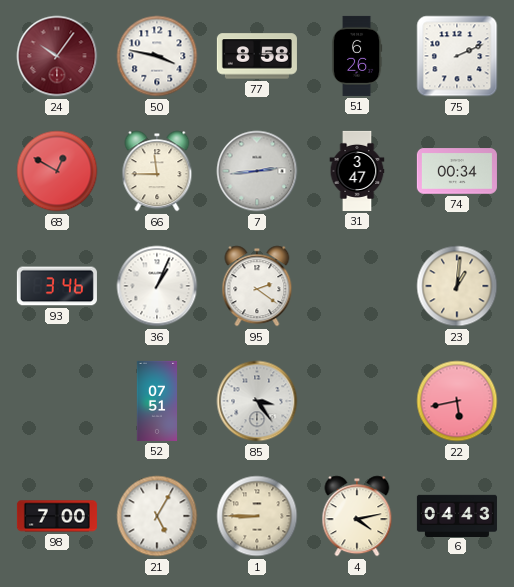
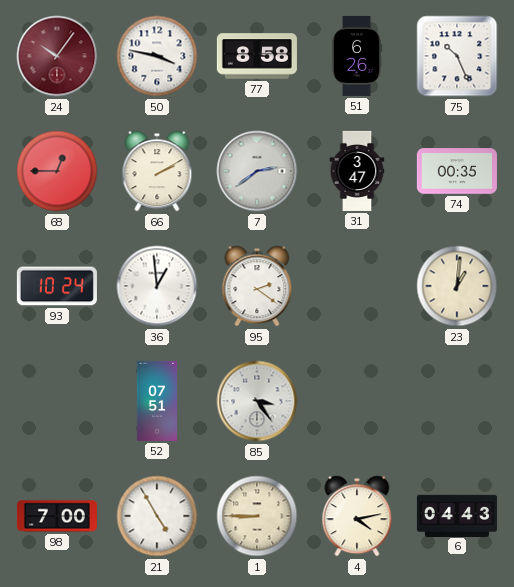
75: 2:11 -> 10:26
68: 12:50 -> 12:45
66: 11:45 -> 2:10
7: 2:44 -> 2:39
74: 00:34 -> 00:35
93: 3:46 -> 10:24
36: 1:04 -> 12:59
22: 5:43 -> none
21: 5:05 -> 4:55
